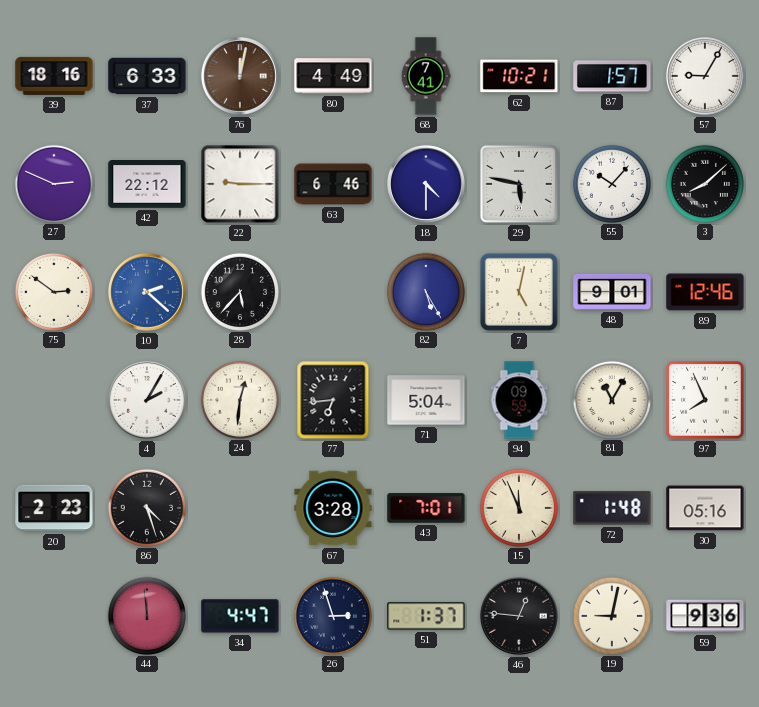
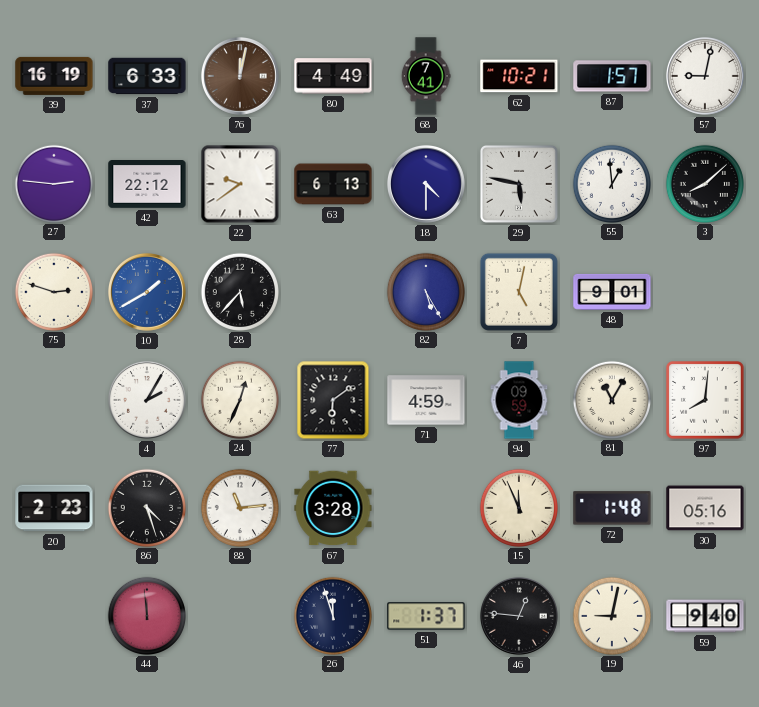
39: 18:16 -> 16:19
57: 9:05 -> 9:02
27: 2:49 -> 2:46
22: 9:15 -> 9:39
63: 6:46 -> 6:13
55: 10:07 -> 12:59
75: 2:51 -> 2:48
10: 2:22 -> 1:40
89: 12:46 -> none
24: 12:31 -> 12:34
77: 6:44 -> 6:09
71: 5:04 -> 4:59
97: 7:56 -> 8:01
88: none -> 11:14
43: 7:01 -> none
34: 4:47 -> none
26: 2:57 -> 11:57
59: 9:36 -> 9:40
